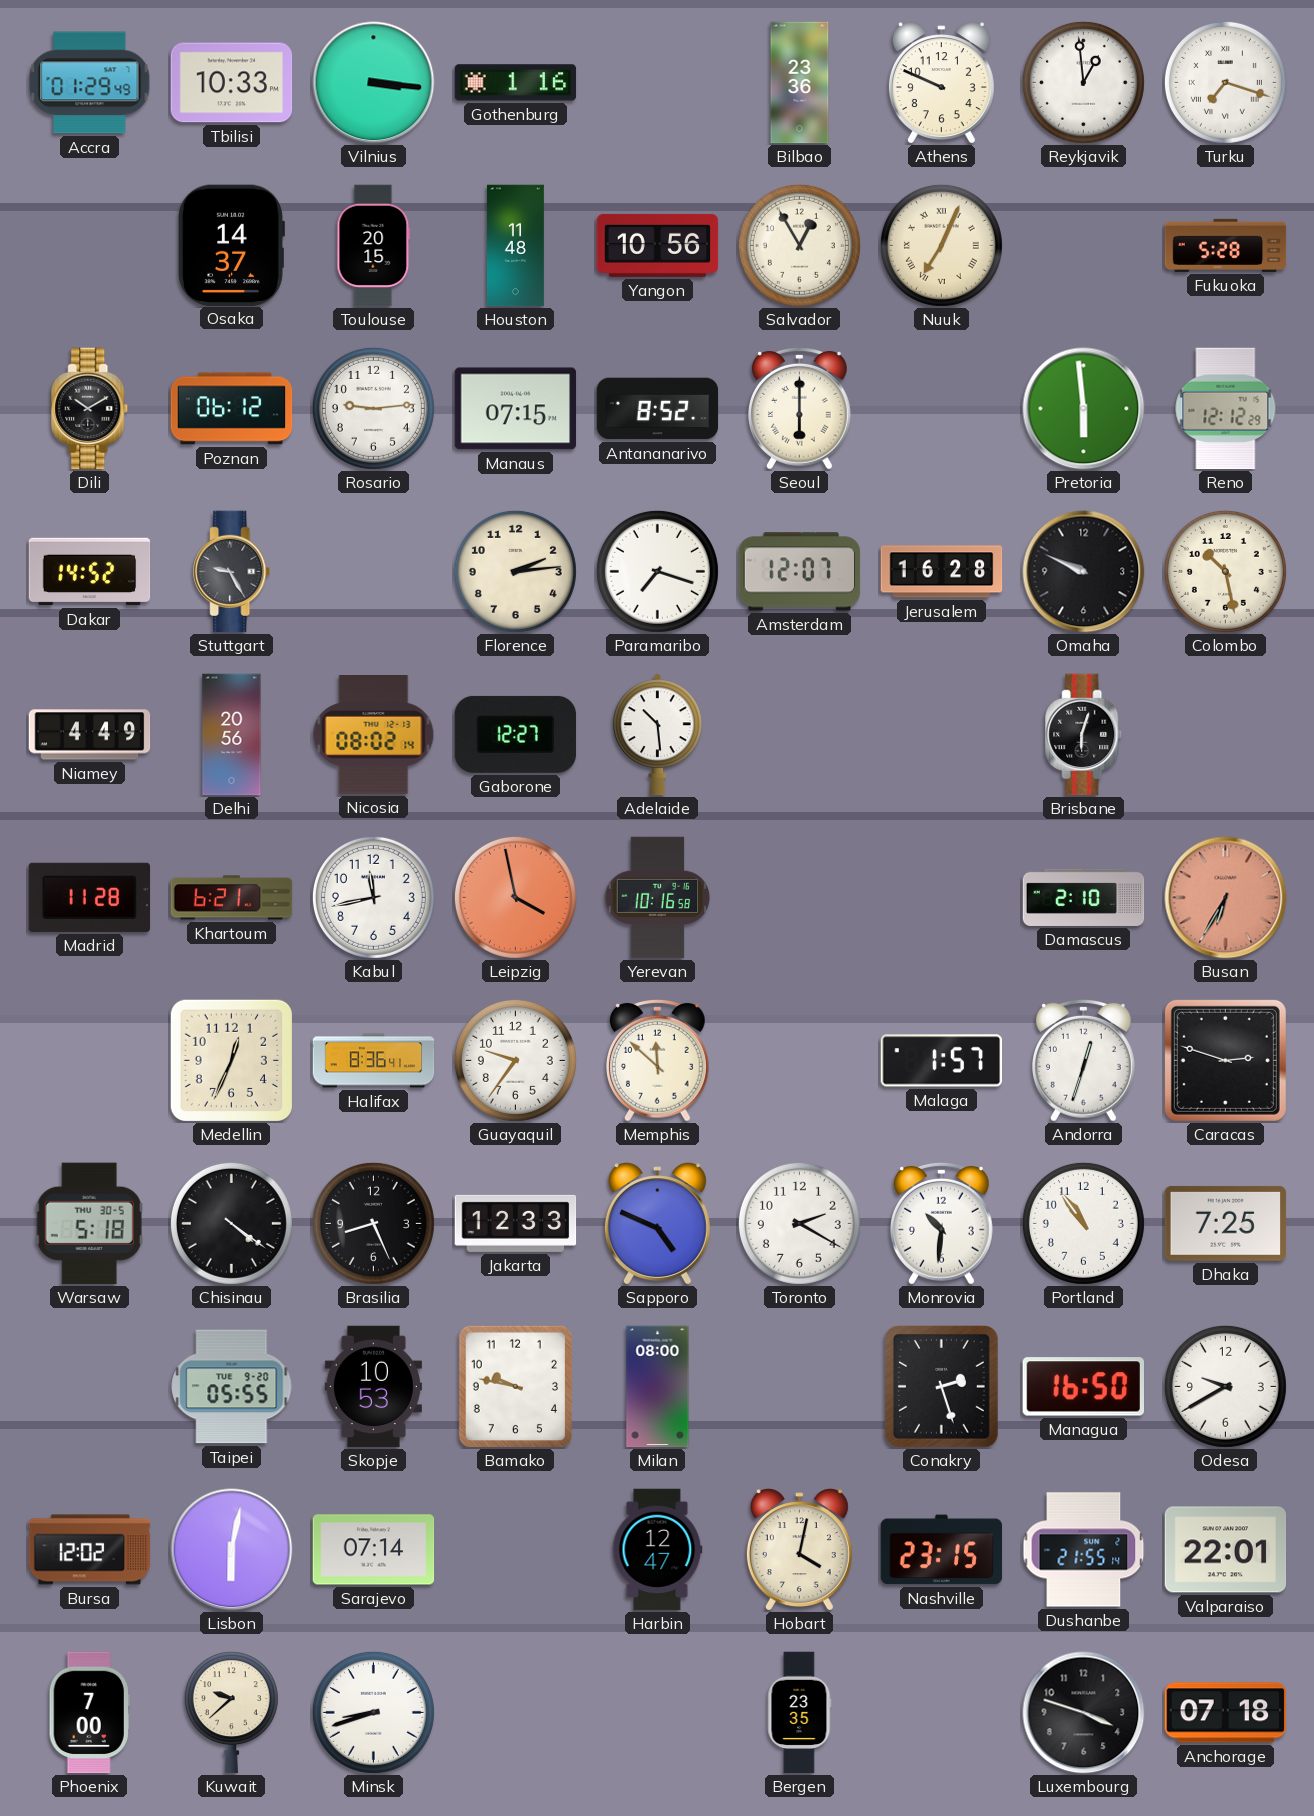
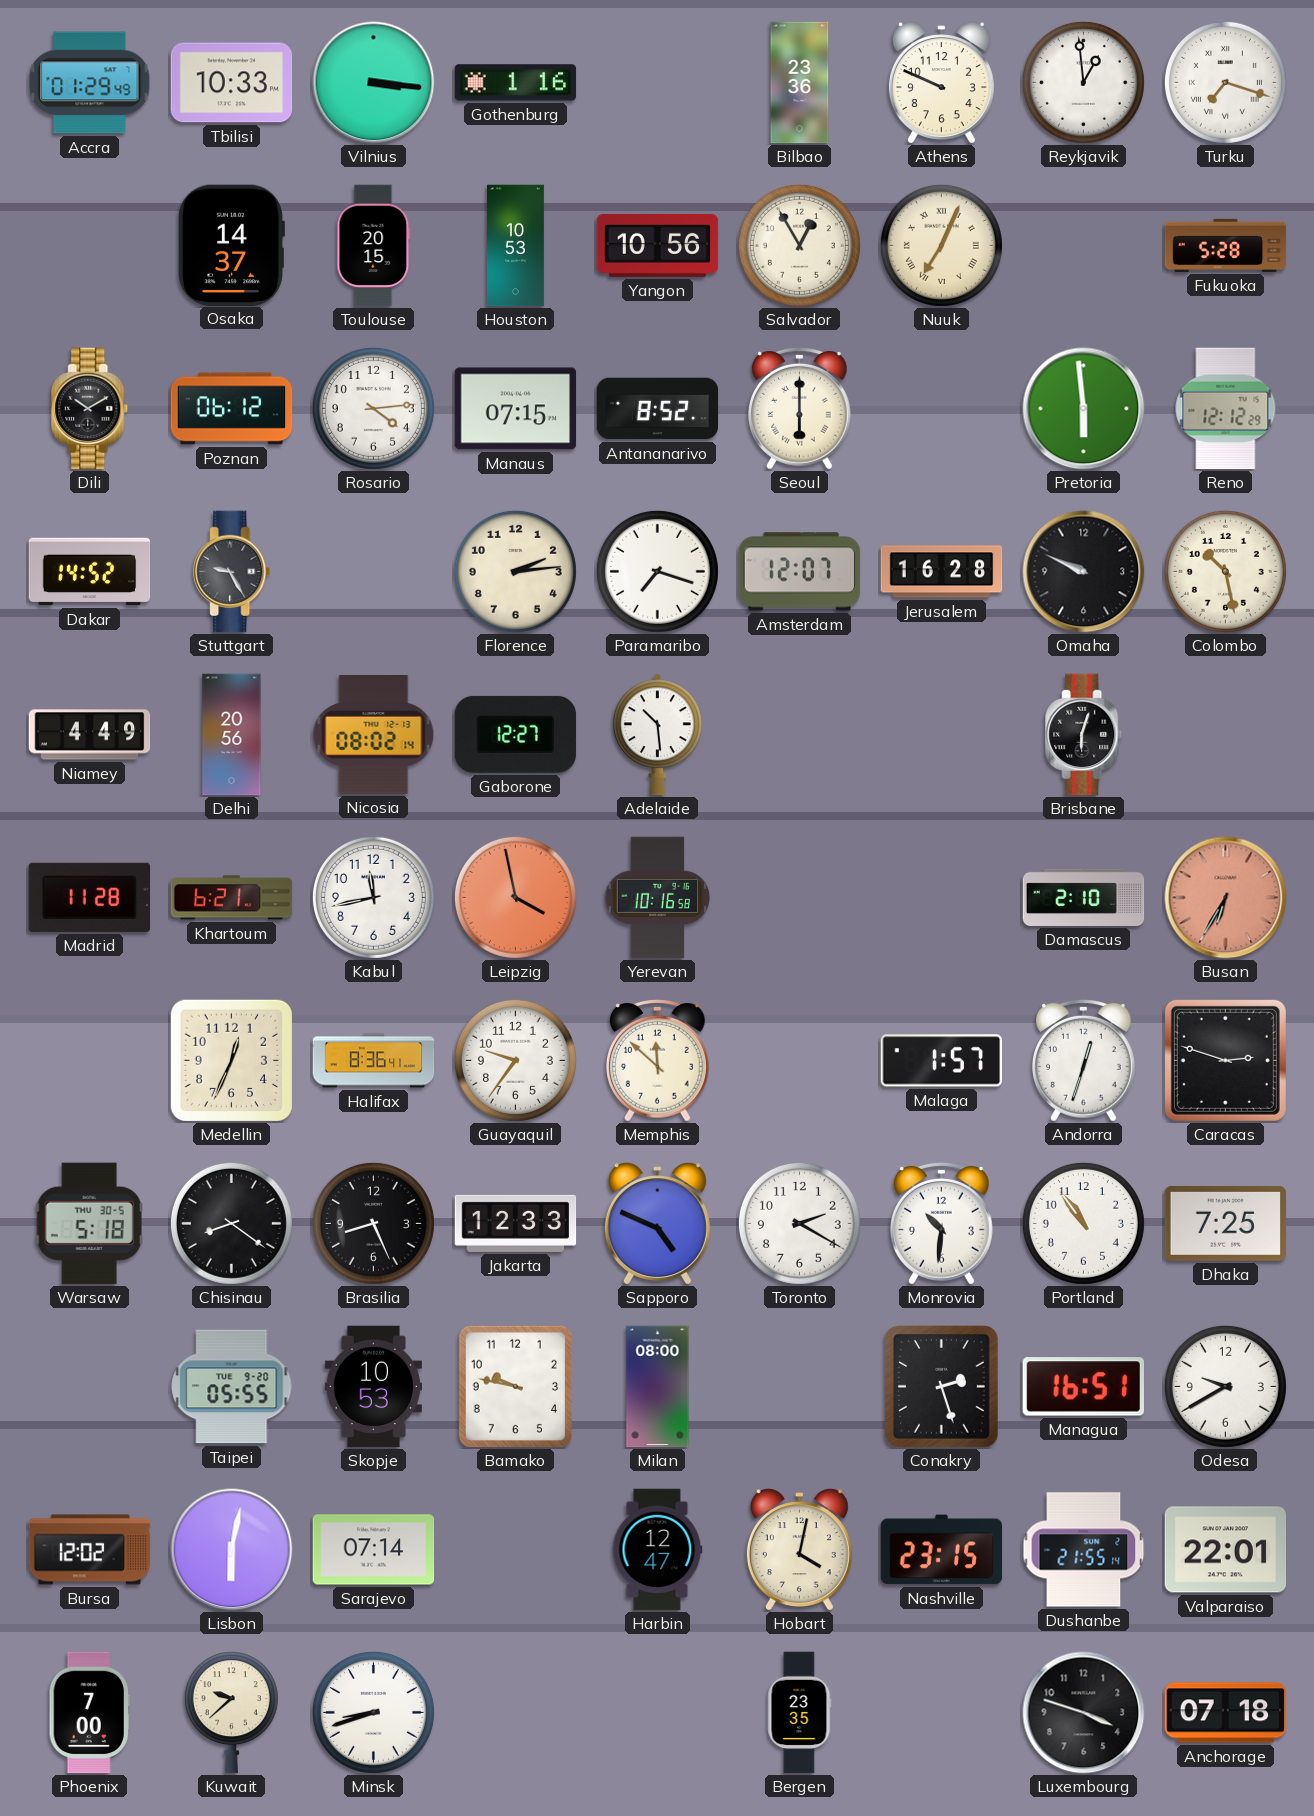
Houston: 11:48 -> 10:53
Rosario: 9:14 -> 4:14
Chisinau: 4:21 -> 8:21
Managua: 16:50 -> 16:51
